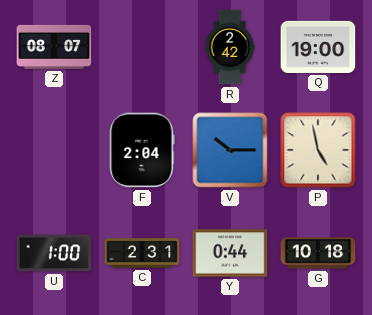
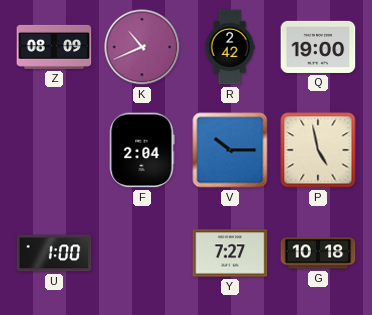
Z: 08:07 -> 08:09
K: none -> 10:41
C: 2:31 -> none
Y: 0:44 -> 7:27
